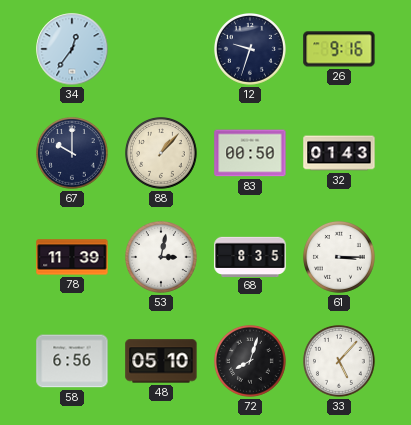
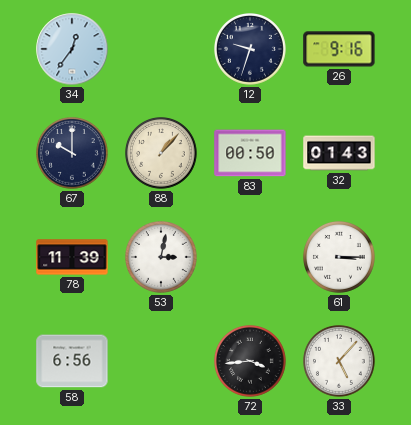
68: 8:35 -> none
48: 05:10 -> none
72: 8:03 -> 3:44
